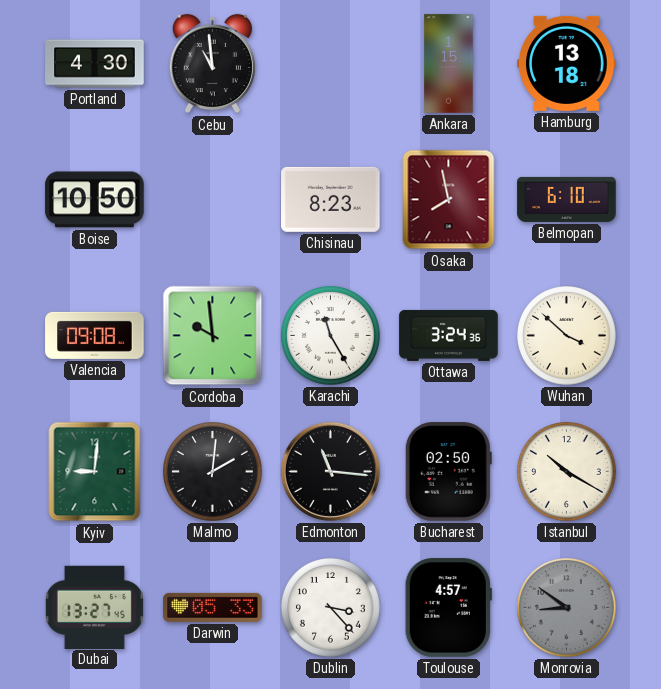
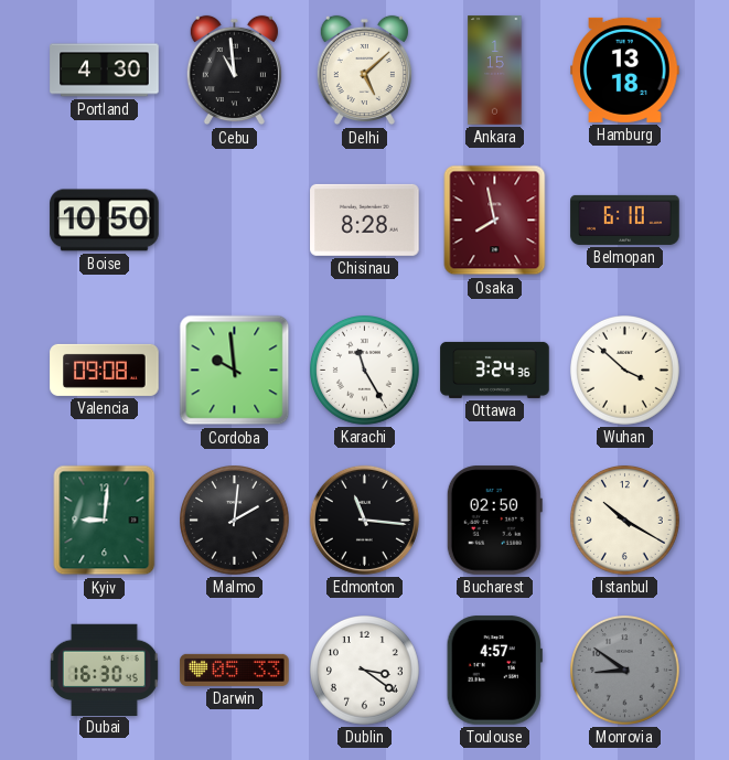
Delhi: none -> 5:08
Chisinau: 8:23 -> 8:28
Dubai: 13:27 -> 16:30
Dublin: 3:23 -> 3:21
